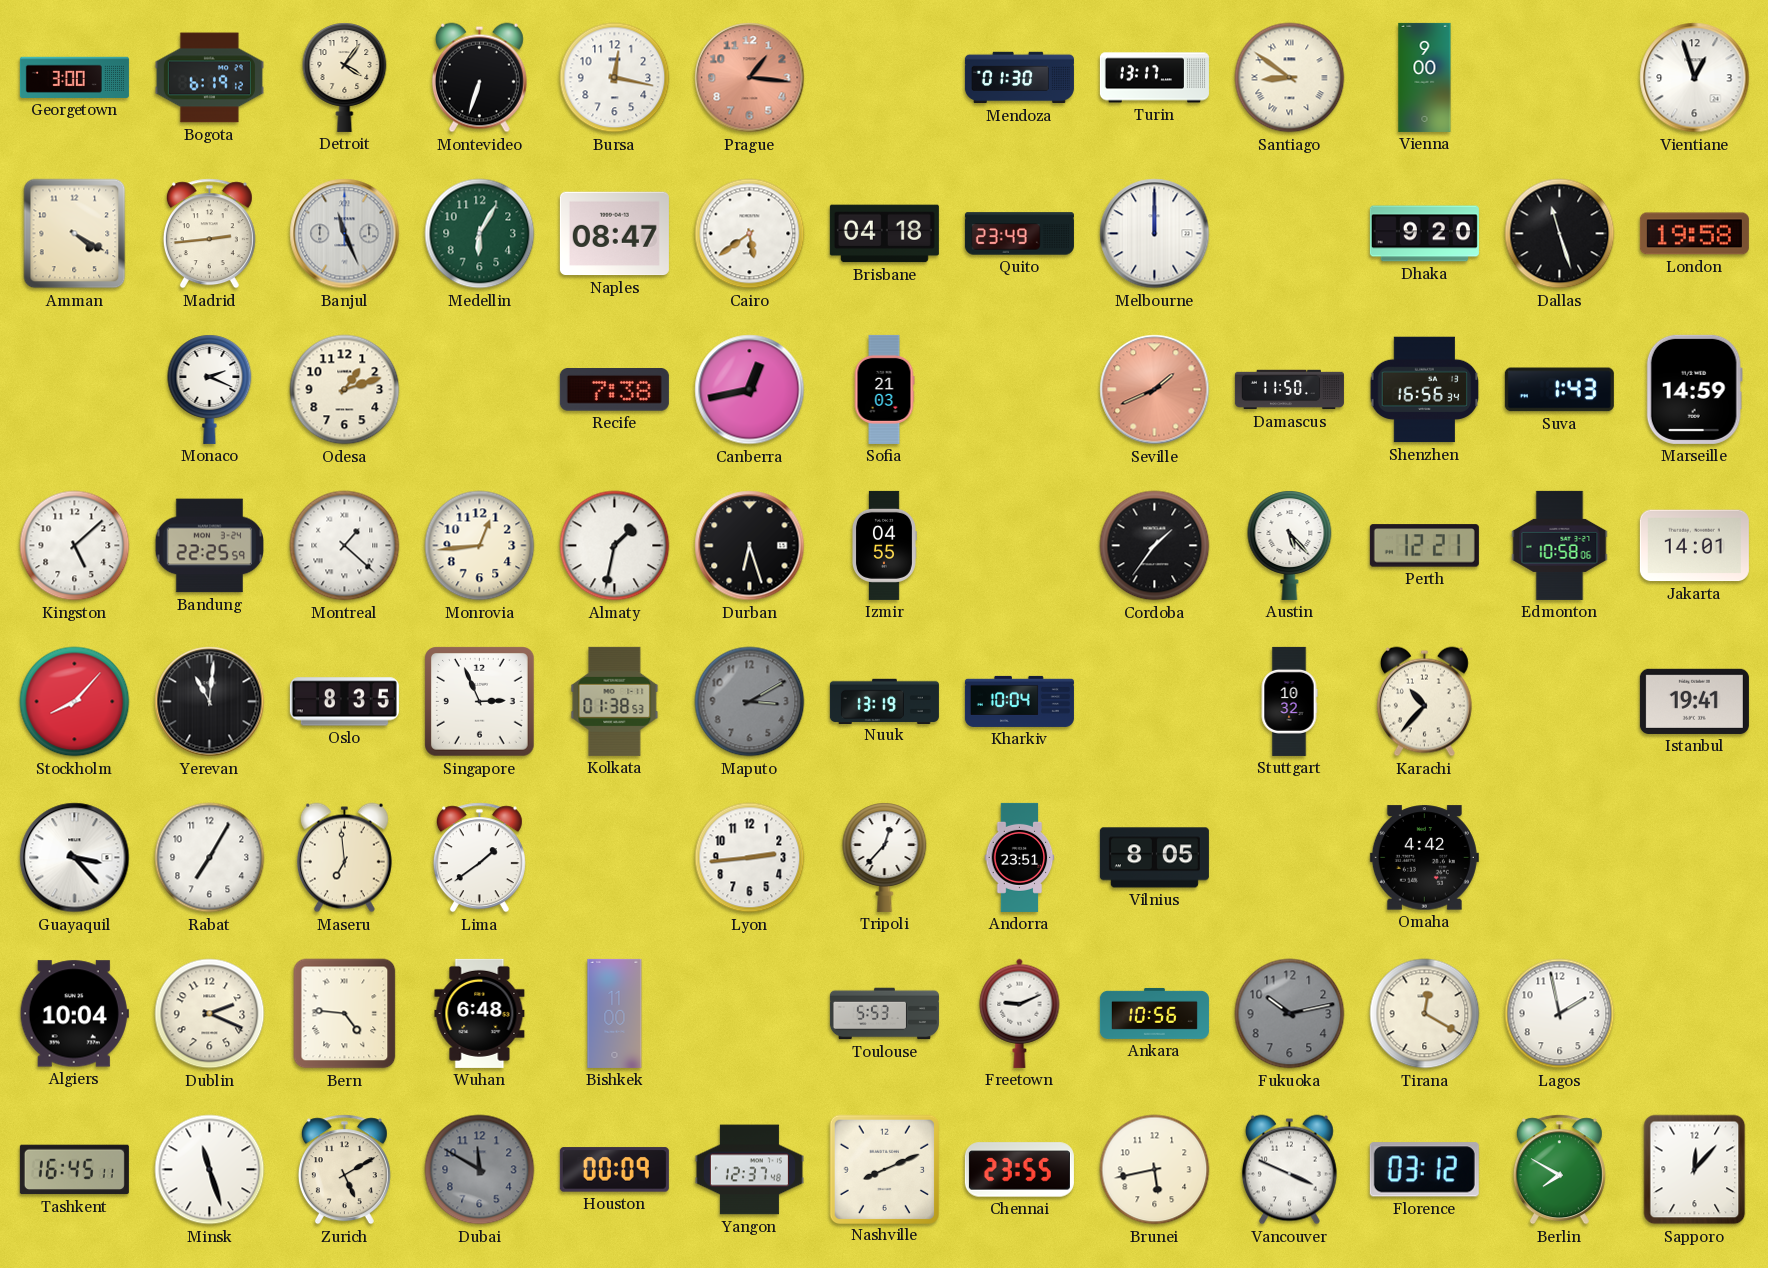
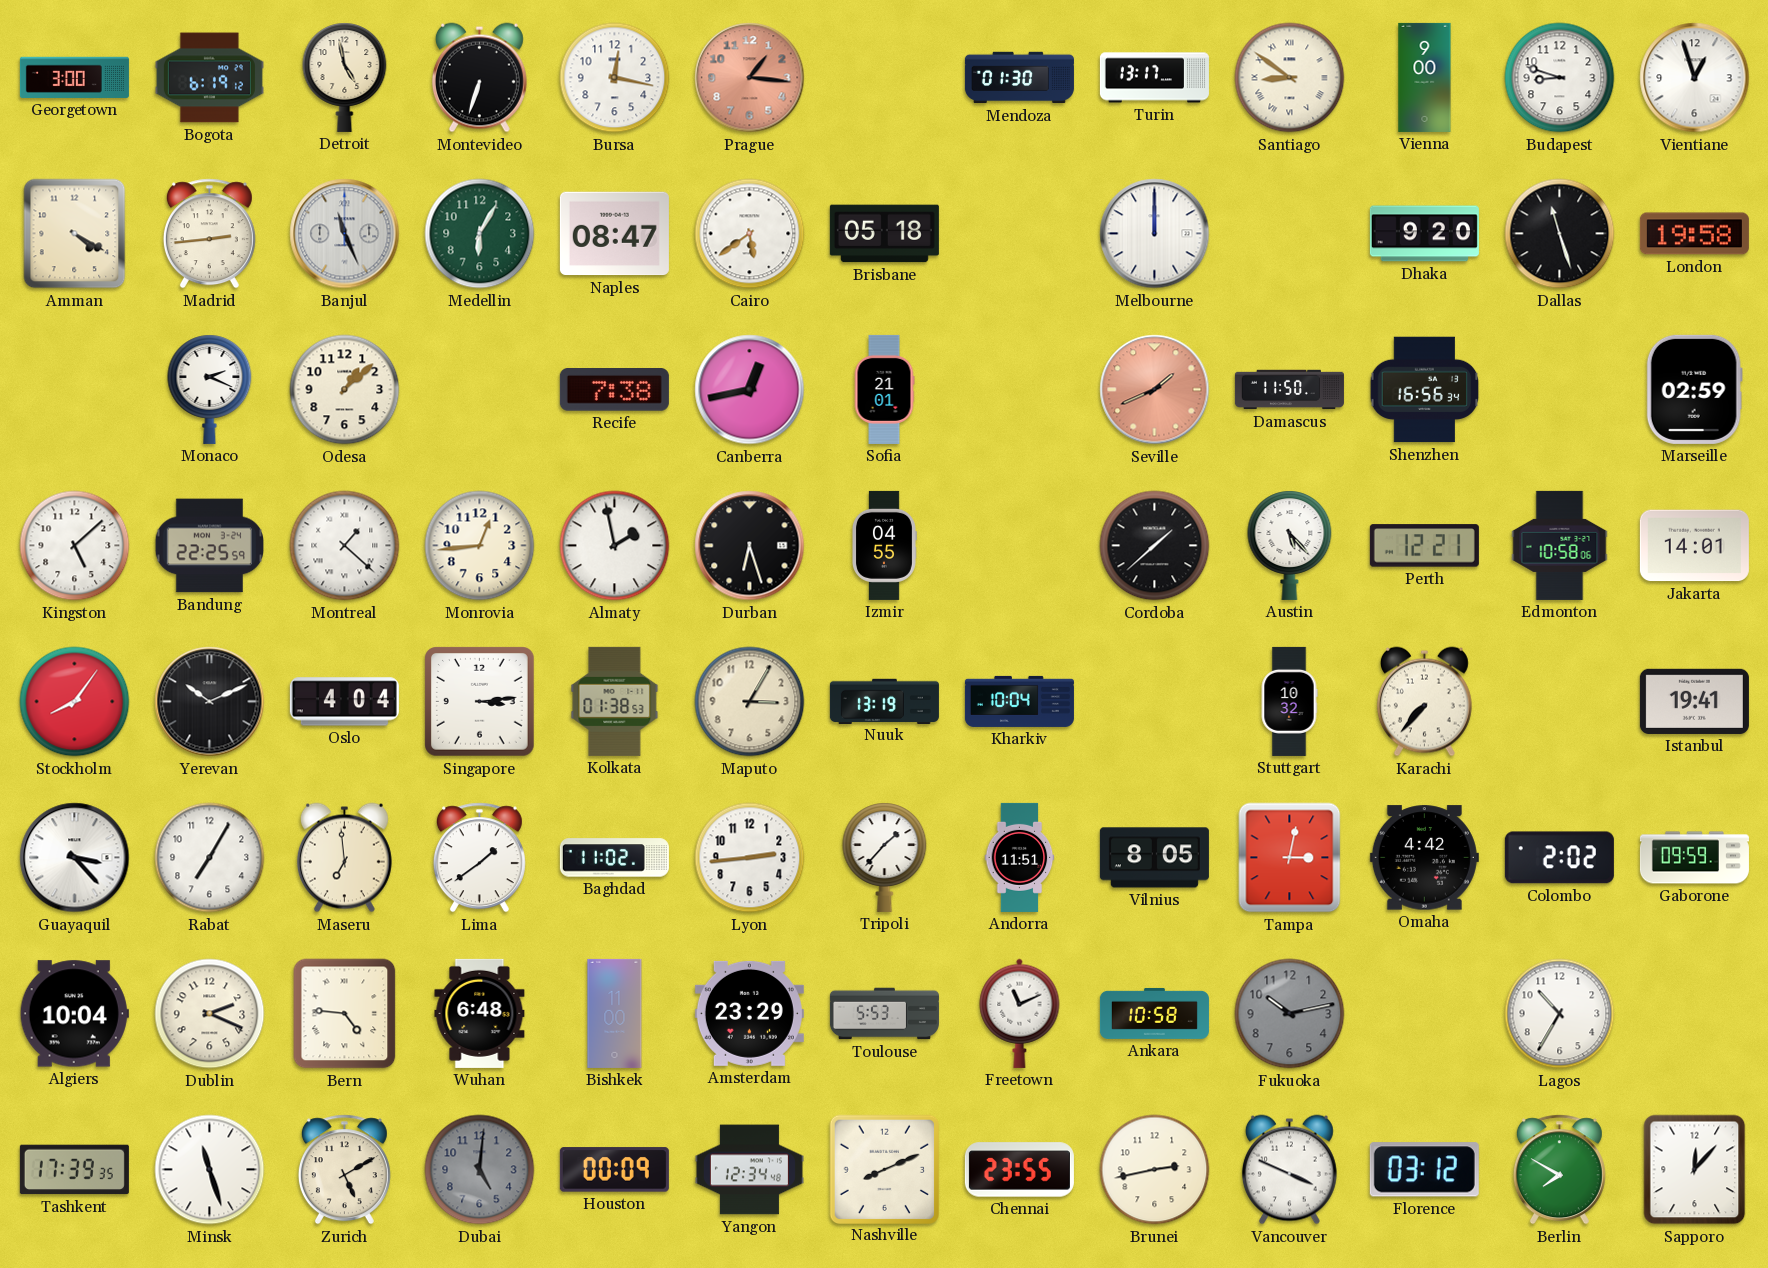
Detroit: 4:06 -> 4:58
Budapest: none -> 8:48
Brisbane: 04:18 -> 05:18
Quito: 23:49 -> none
Odesa: 1:12 -> 1:08
Sofia: 21:03 -> 21:01
Suva: 1:43 -> none
Marseille: 14:59 -> 02:59
Almaty: 1:32 -> 1:58
Cordoba: 1:36 -> 1:38
Stockholm: 8:07 -> 8:06
Yerevan: 11:01 -> 10:11
Oslo: 8:35 -> 4:04
Singapore: 2:56 -> 3:14
Maputo: 3:10 -> 3:05
Maputo dial: grey -> cream
Karachi: 10:37 -> 7:37
Baghdad: none -> 11:02
Tripoli: 12:37 -> 1:37
Andorra: 23:51 -> 11:51
Tampa: none -> 3:02
Colombo: none -> 2:02
Gaborone: none -> 09:59
Amsterdam: none -> 23:29
Freetown: 9:11 -> 11:11
Ankara: 10:56 -> 10:58
Tirana: 12:20 -> none
Lagos: 1:58 -> 10:35
Tashkent: 16:45 -> 17:39
Dubai: 11:50 -> 5:01
Yangon: 12:37 -> 12:34
Brunei: 5:43 -> 2:43
